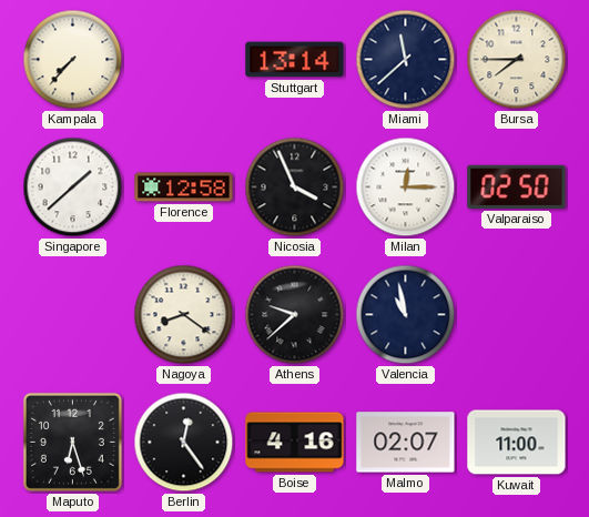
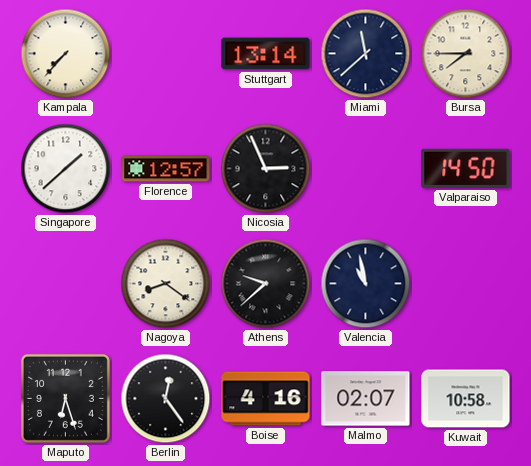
Florence: 12:58 -> 12:57
Nicosia: 3:56 -> 2:56
Milan: 12:15 -> none
Valparaiso: 02:50 -> 14:50
Kuwait: 11:00 -> 10:58
